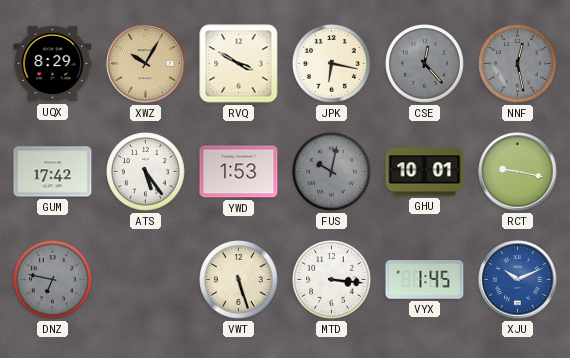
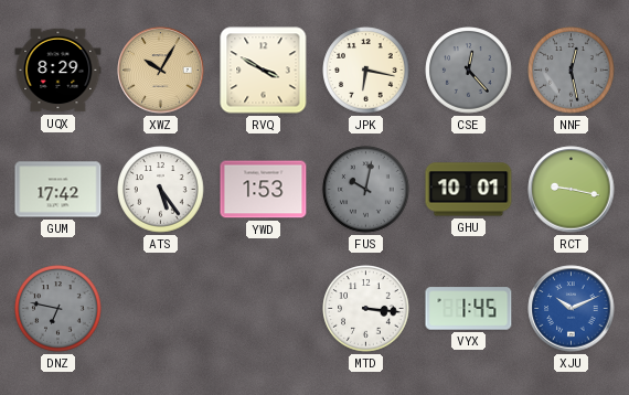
VWT: 5:27 -> none
